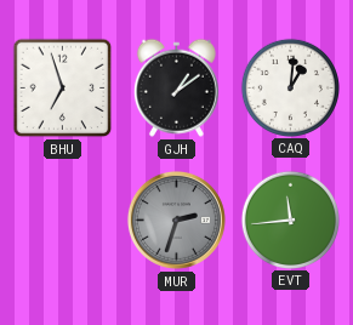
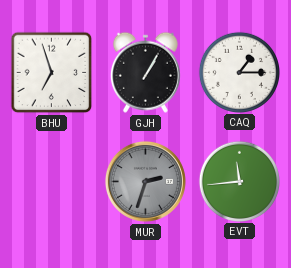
GJH: 1:09 -> 1:05
CAQ: 1:01 -> 1:15
